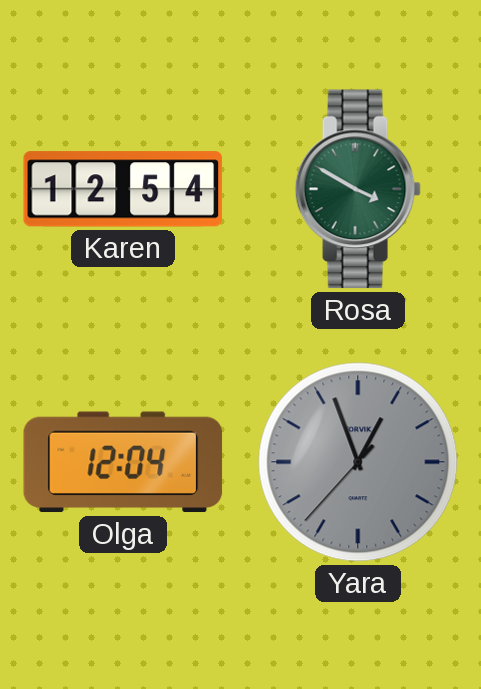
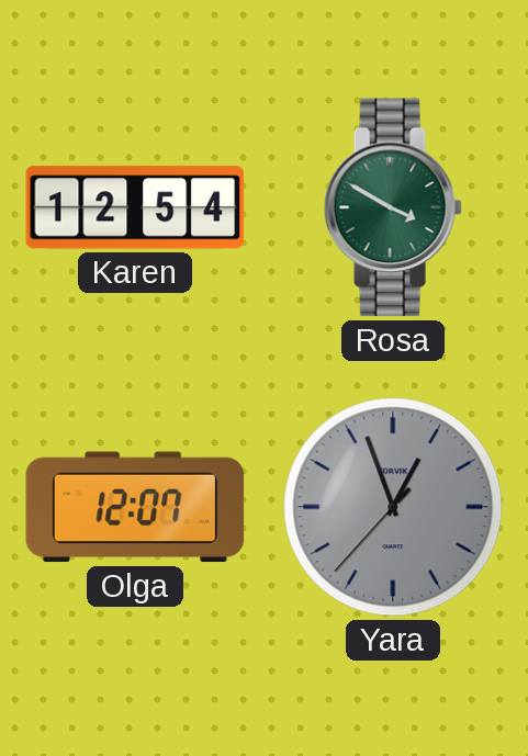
Olga: 12:04 -> 12:07
